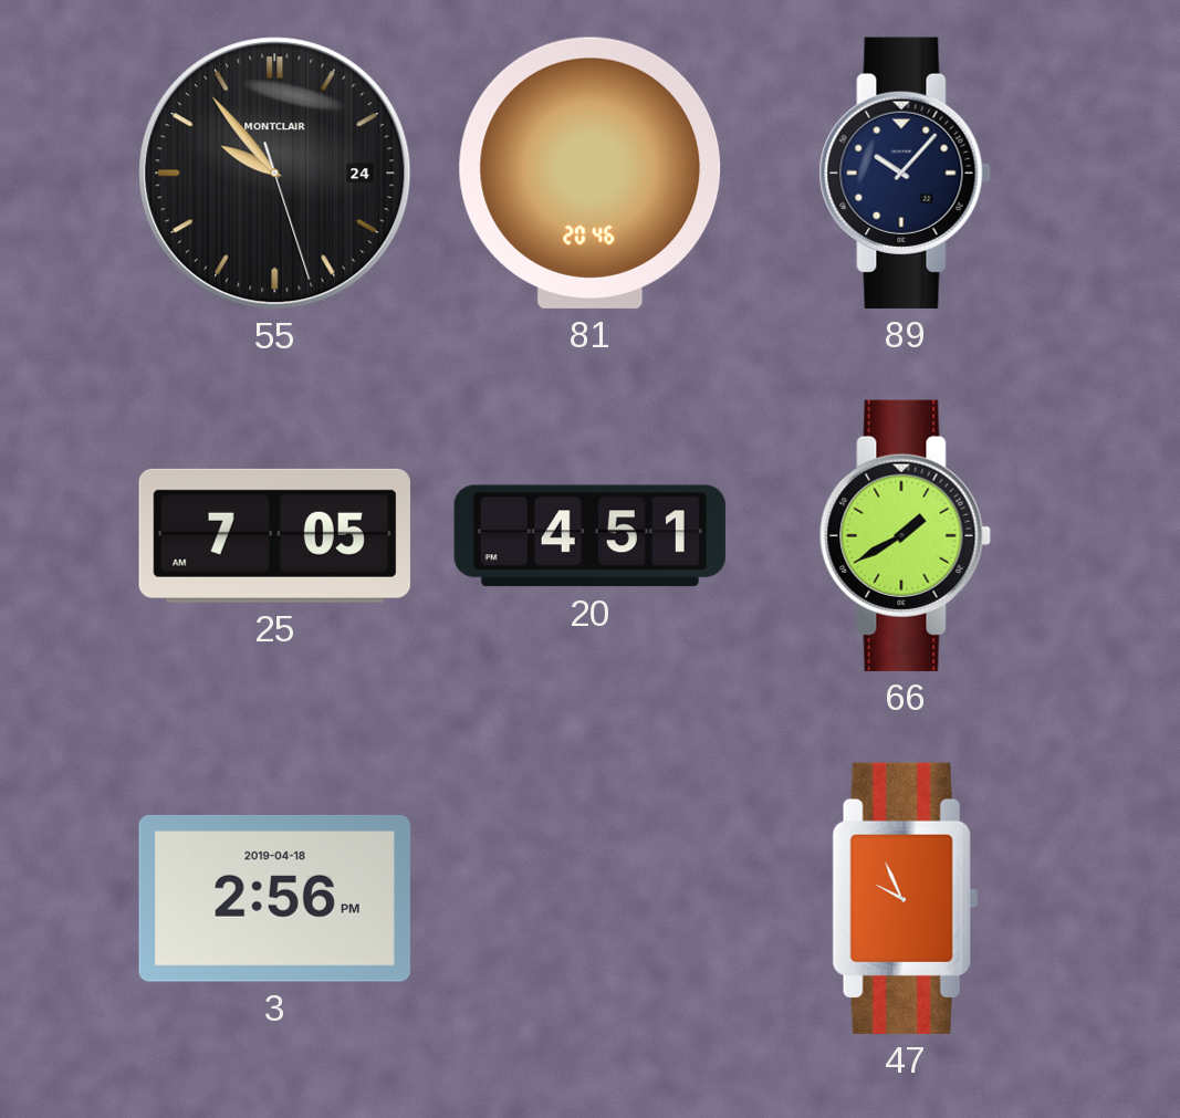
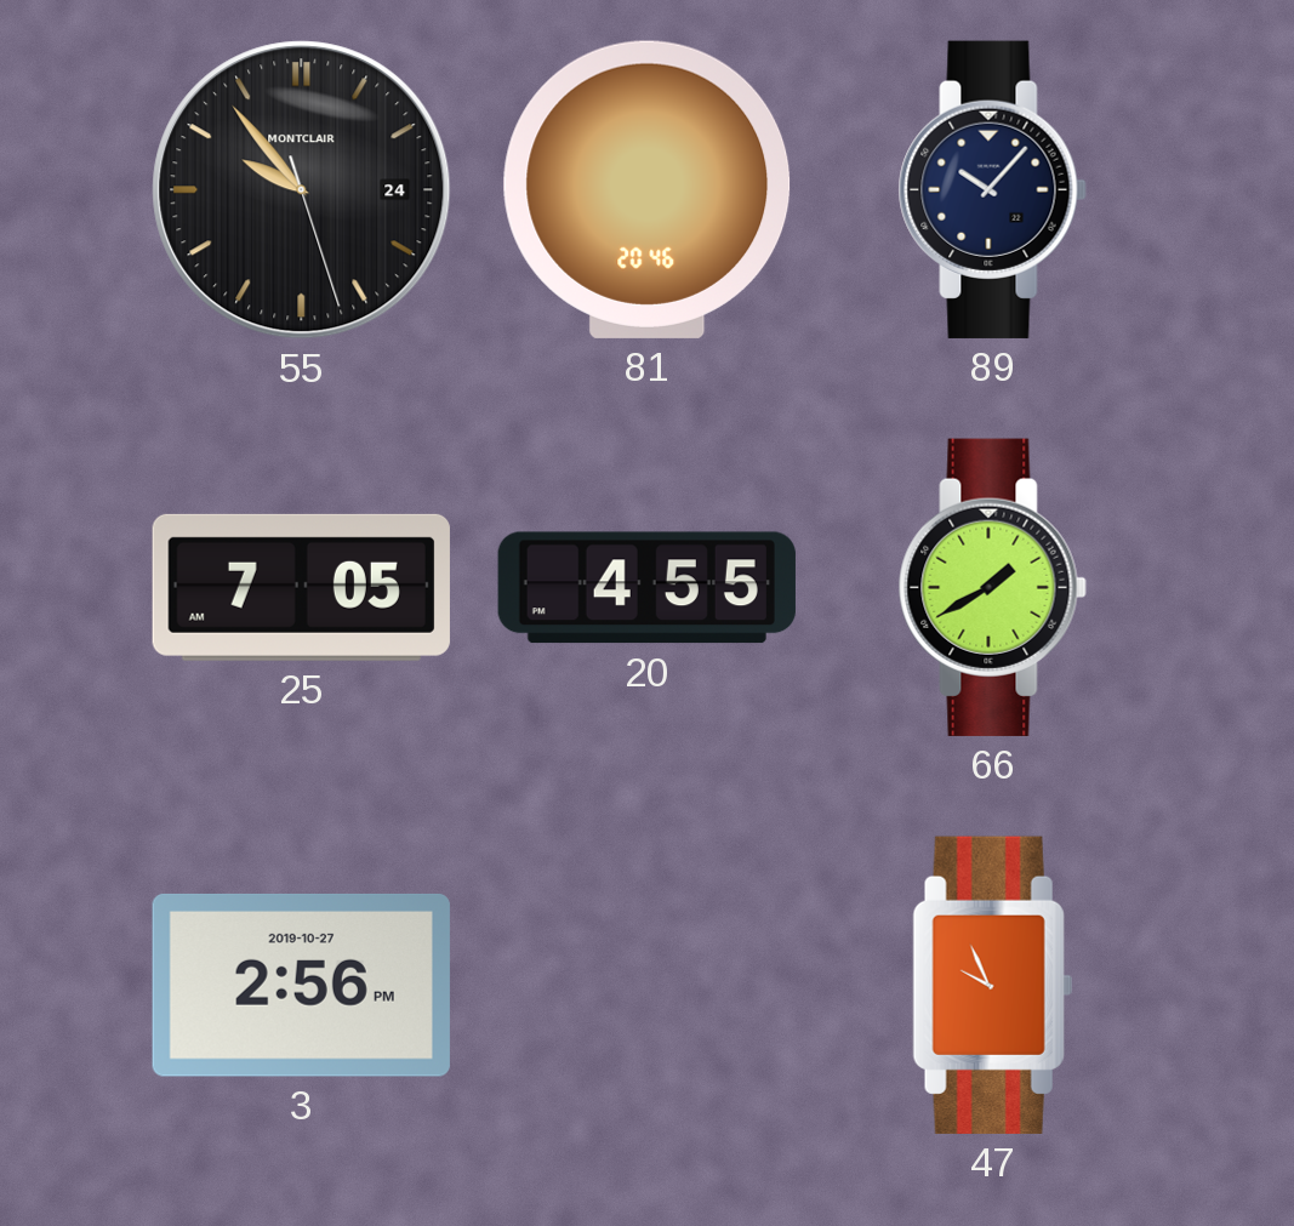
20: 4:51 -> 4:55
3 date: 2019-04-18 -> 2019-10-27
